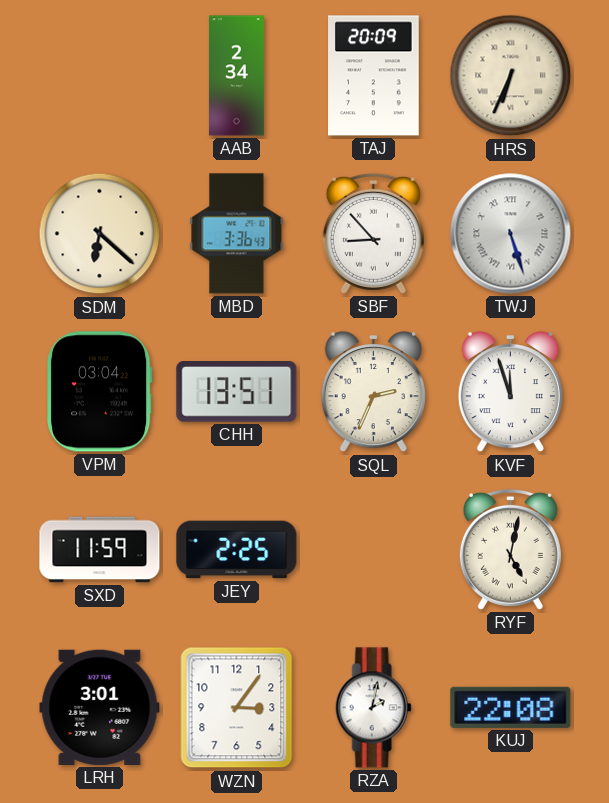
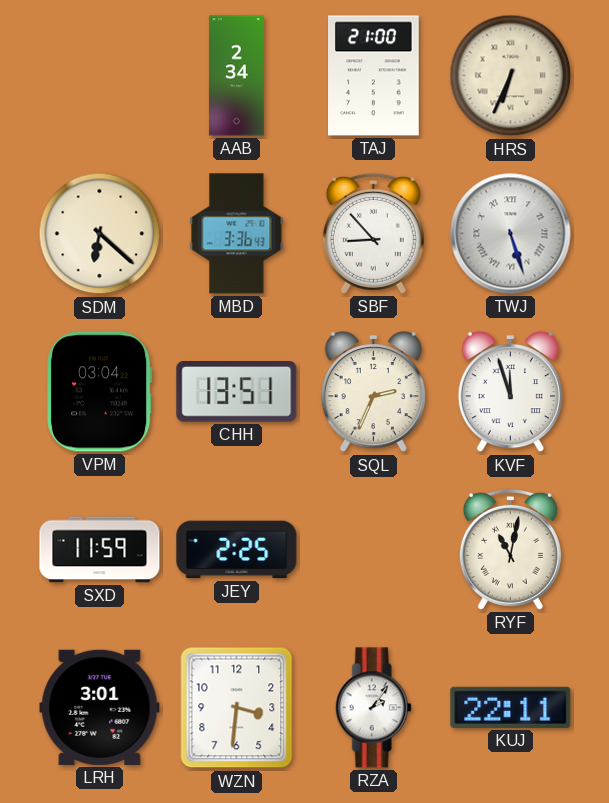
TAJ: 20:09 -> 21:00
RYF: 5:02 -> 11:02
WZN: 3:06 -> 3:31
RZA: 2:02 -> 2:06
KUJ: 22:08 -> 22:11
